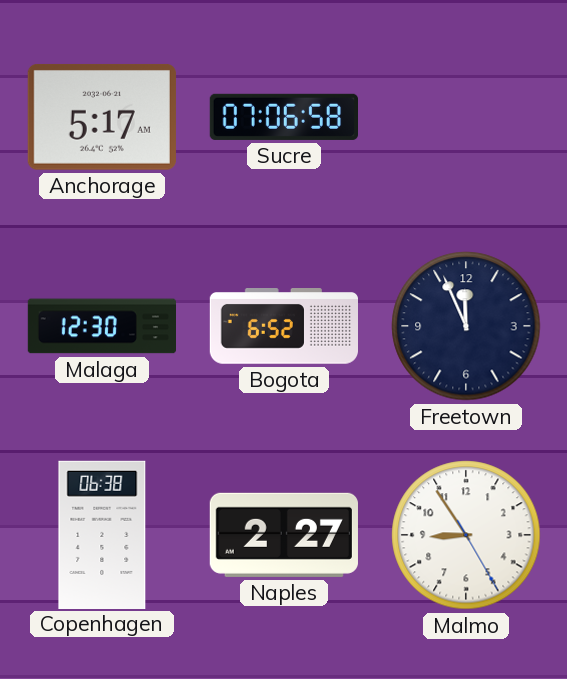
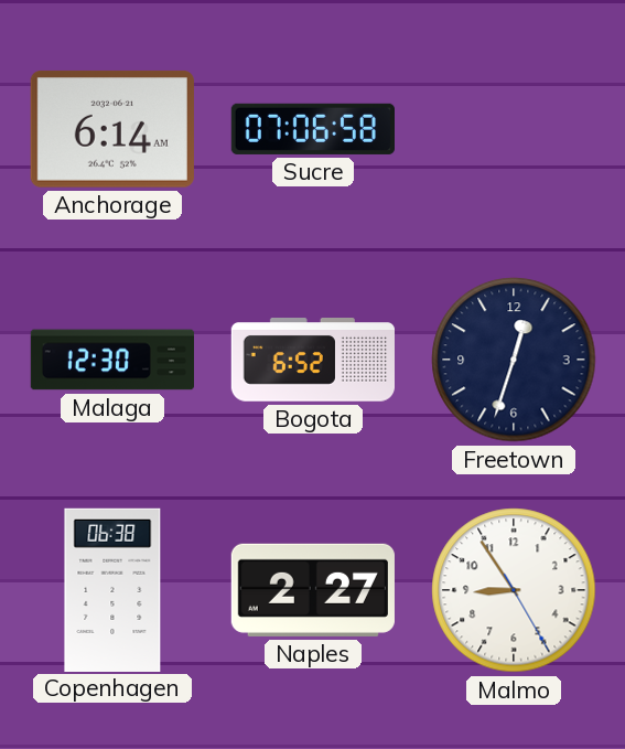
Anchorage: 5:17 -> 6:14
Freetown: 11:56 -> 12:33
